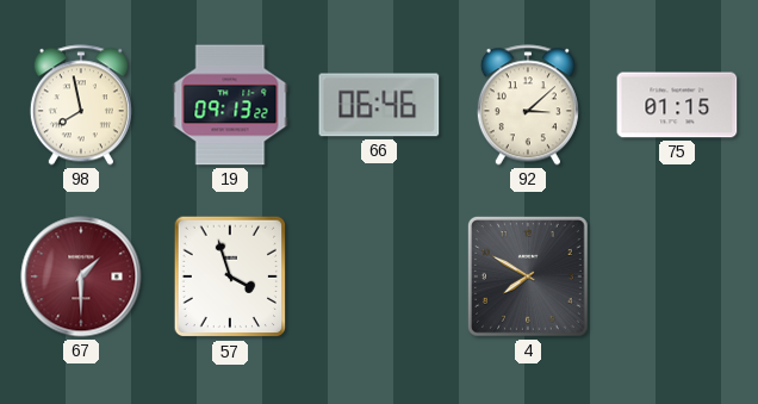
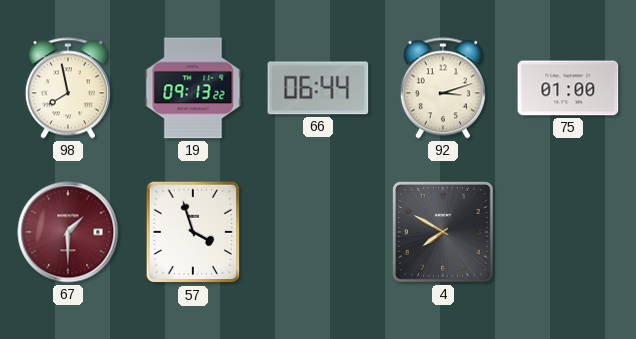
66: 06:46 -> 06:44
92: 3:08 -> 3:12
75: 01:15 -> 01:00
